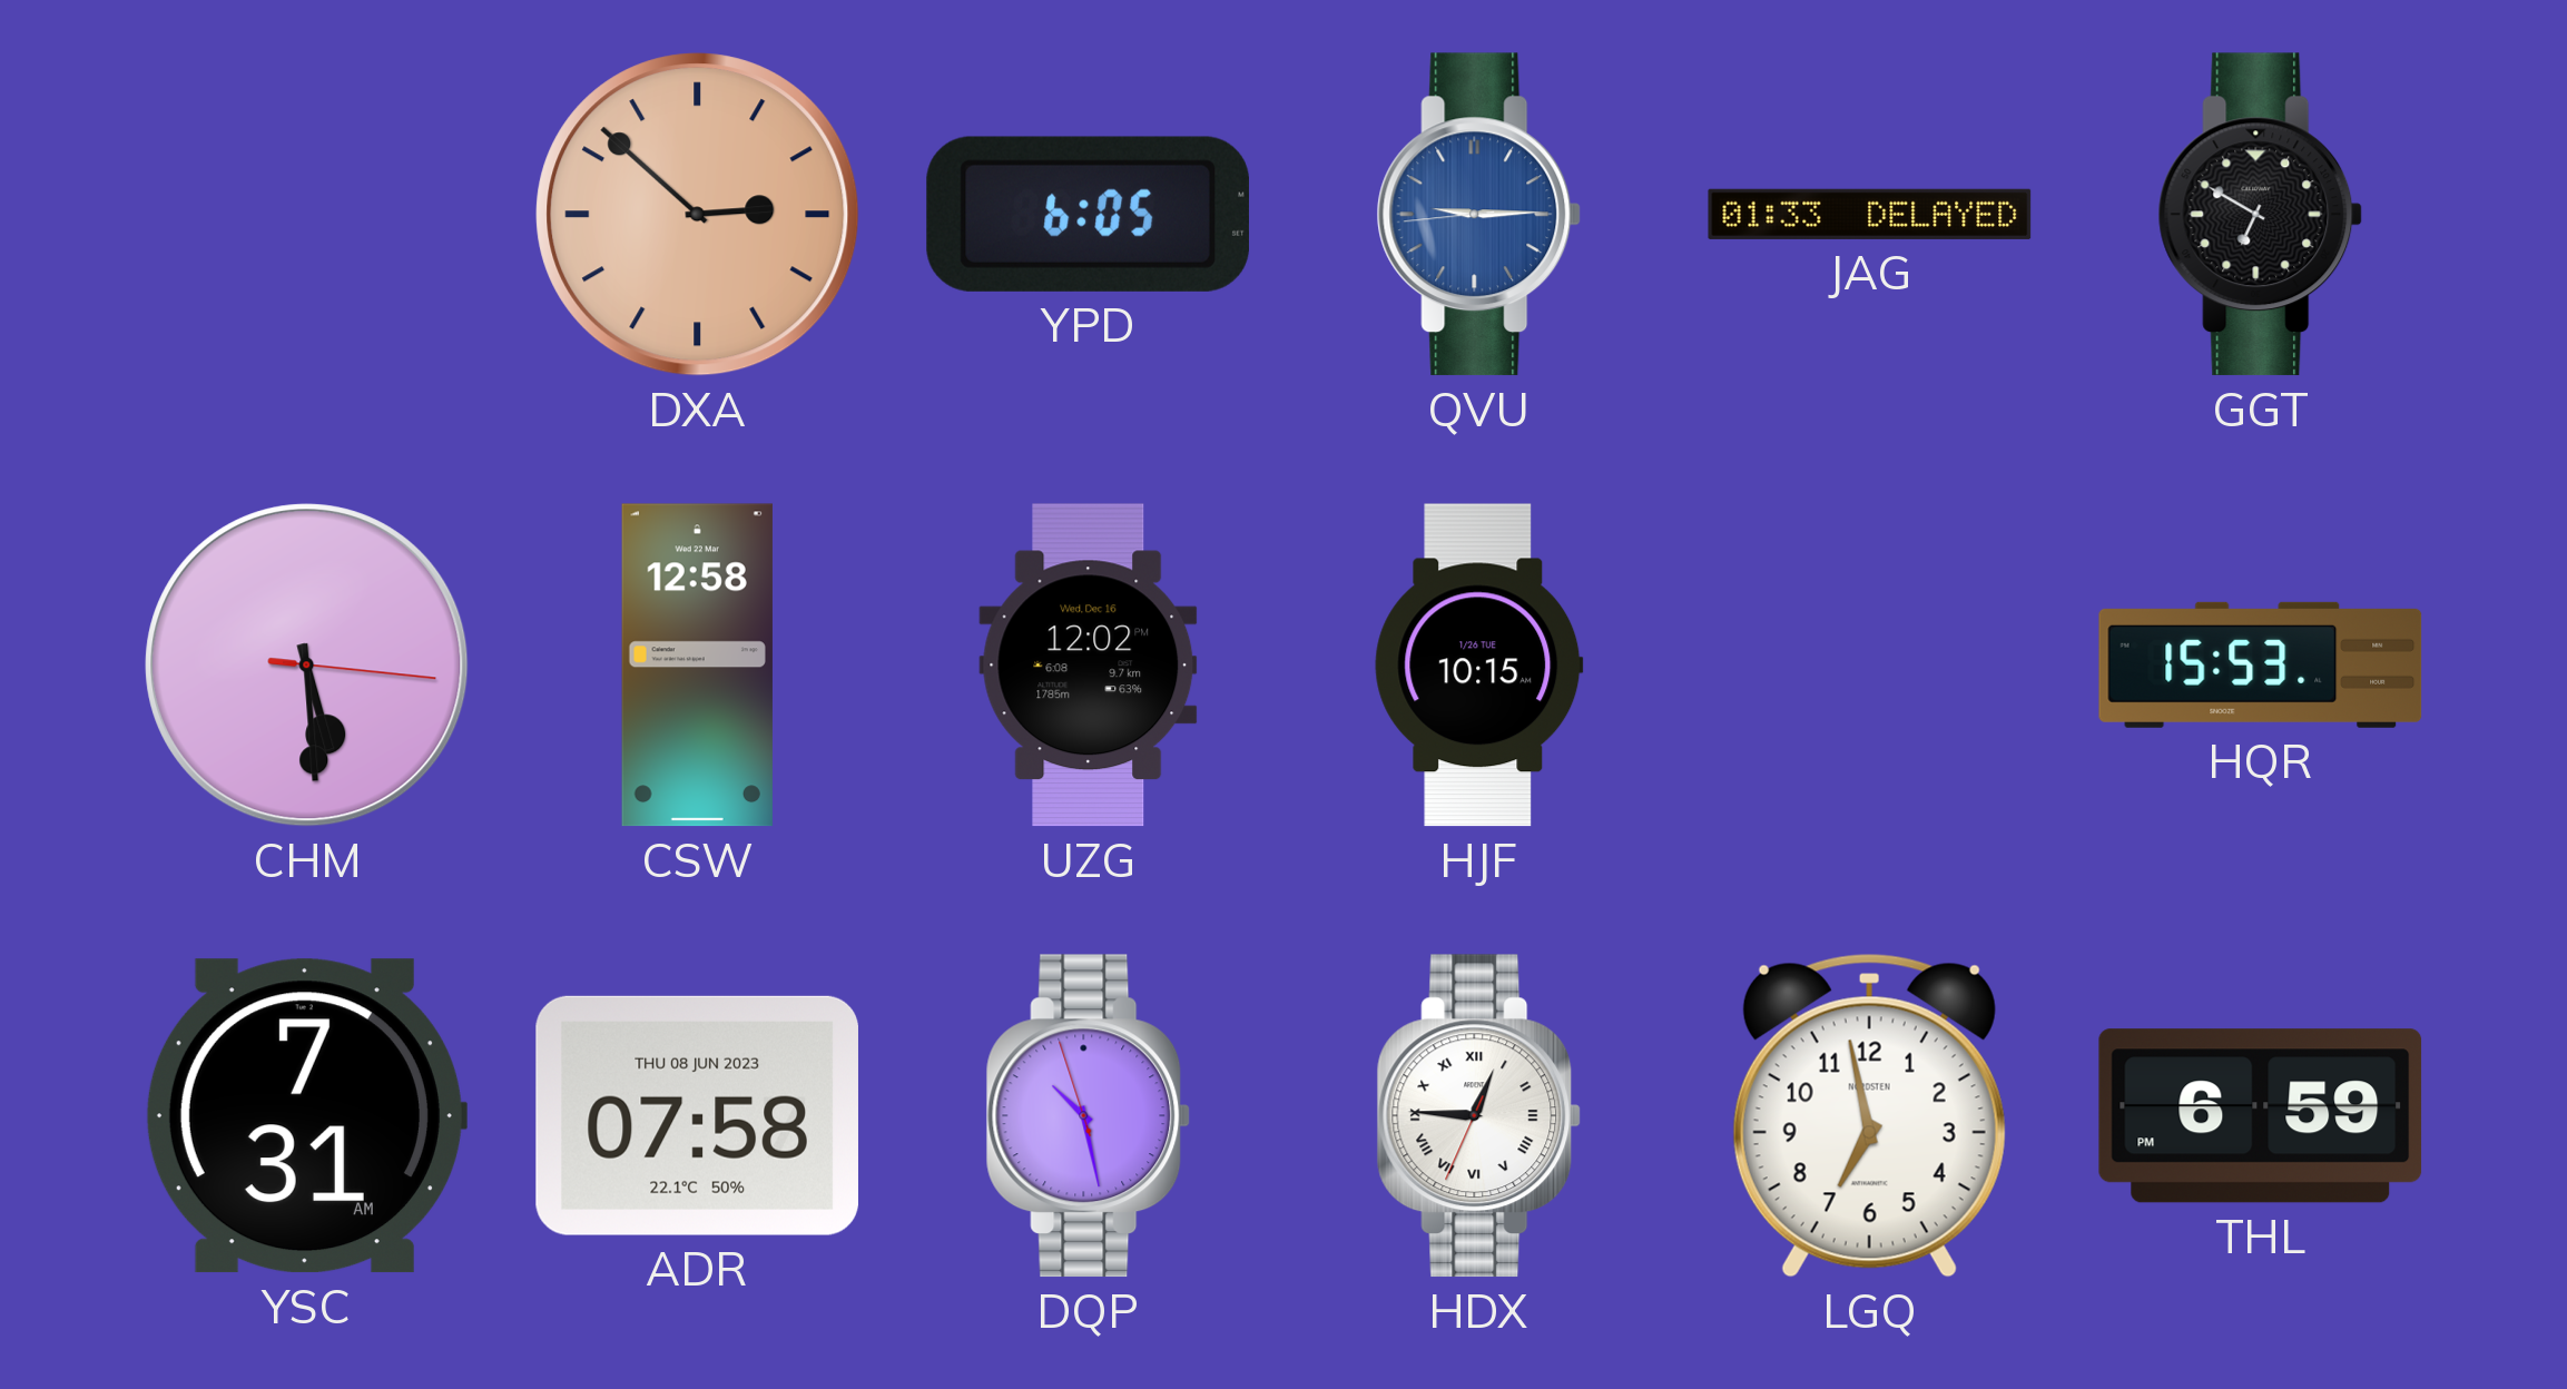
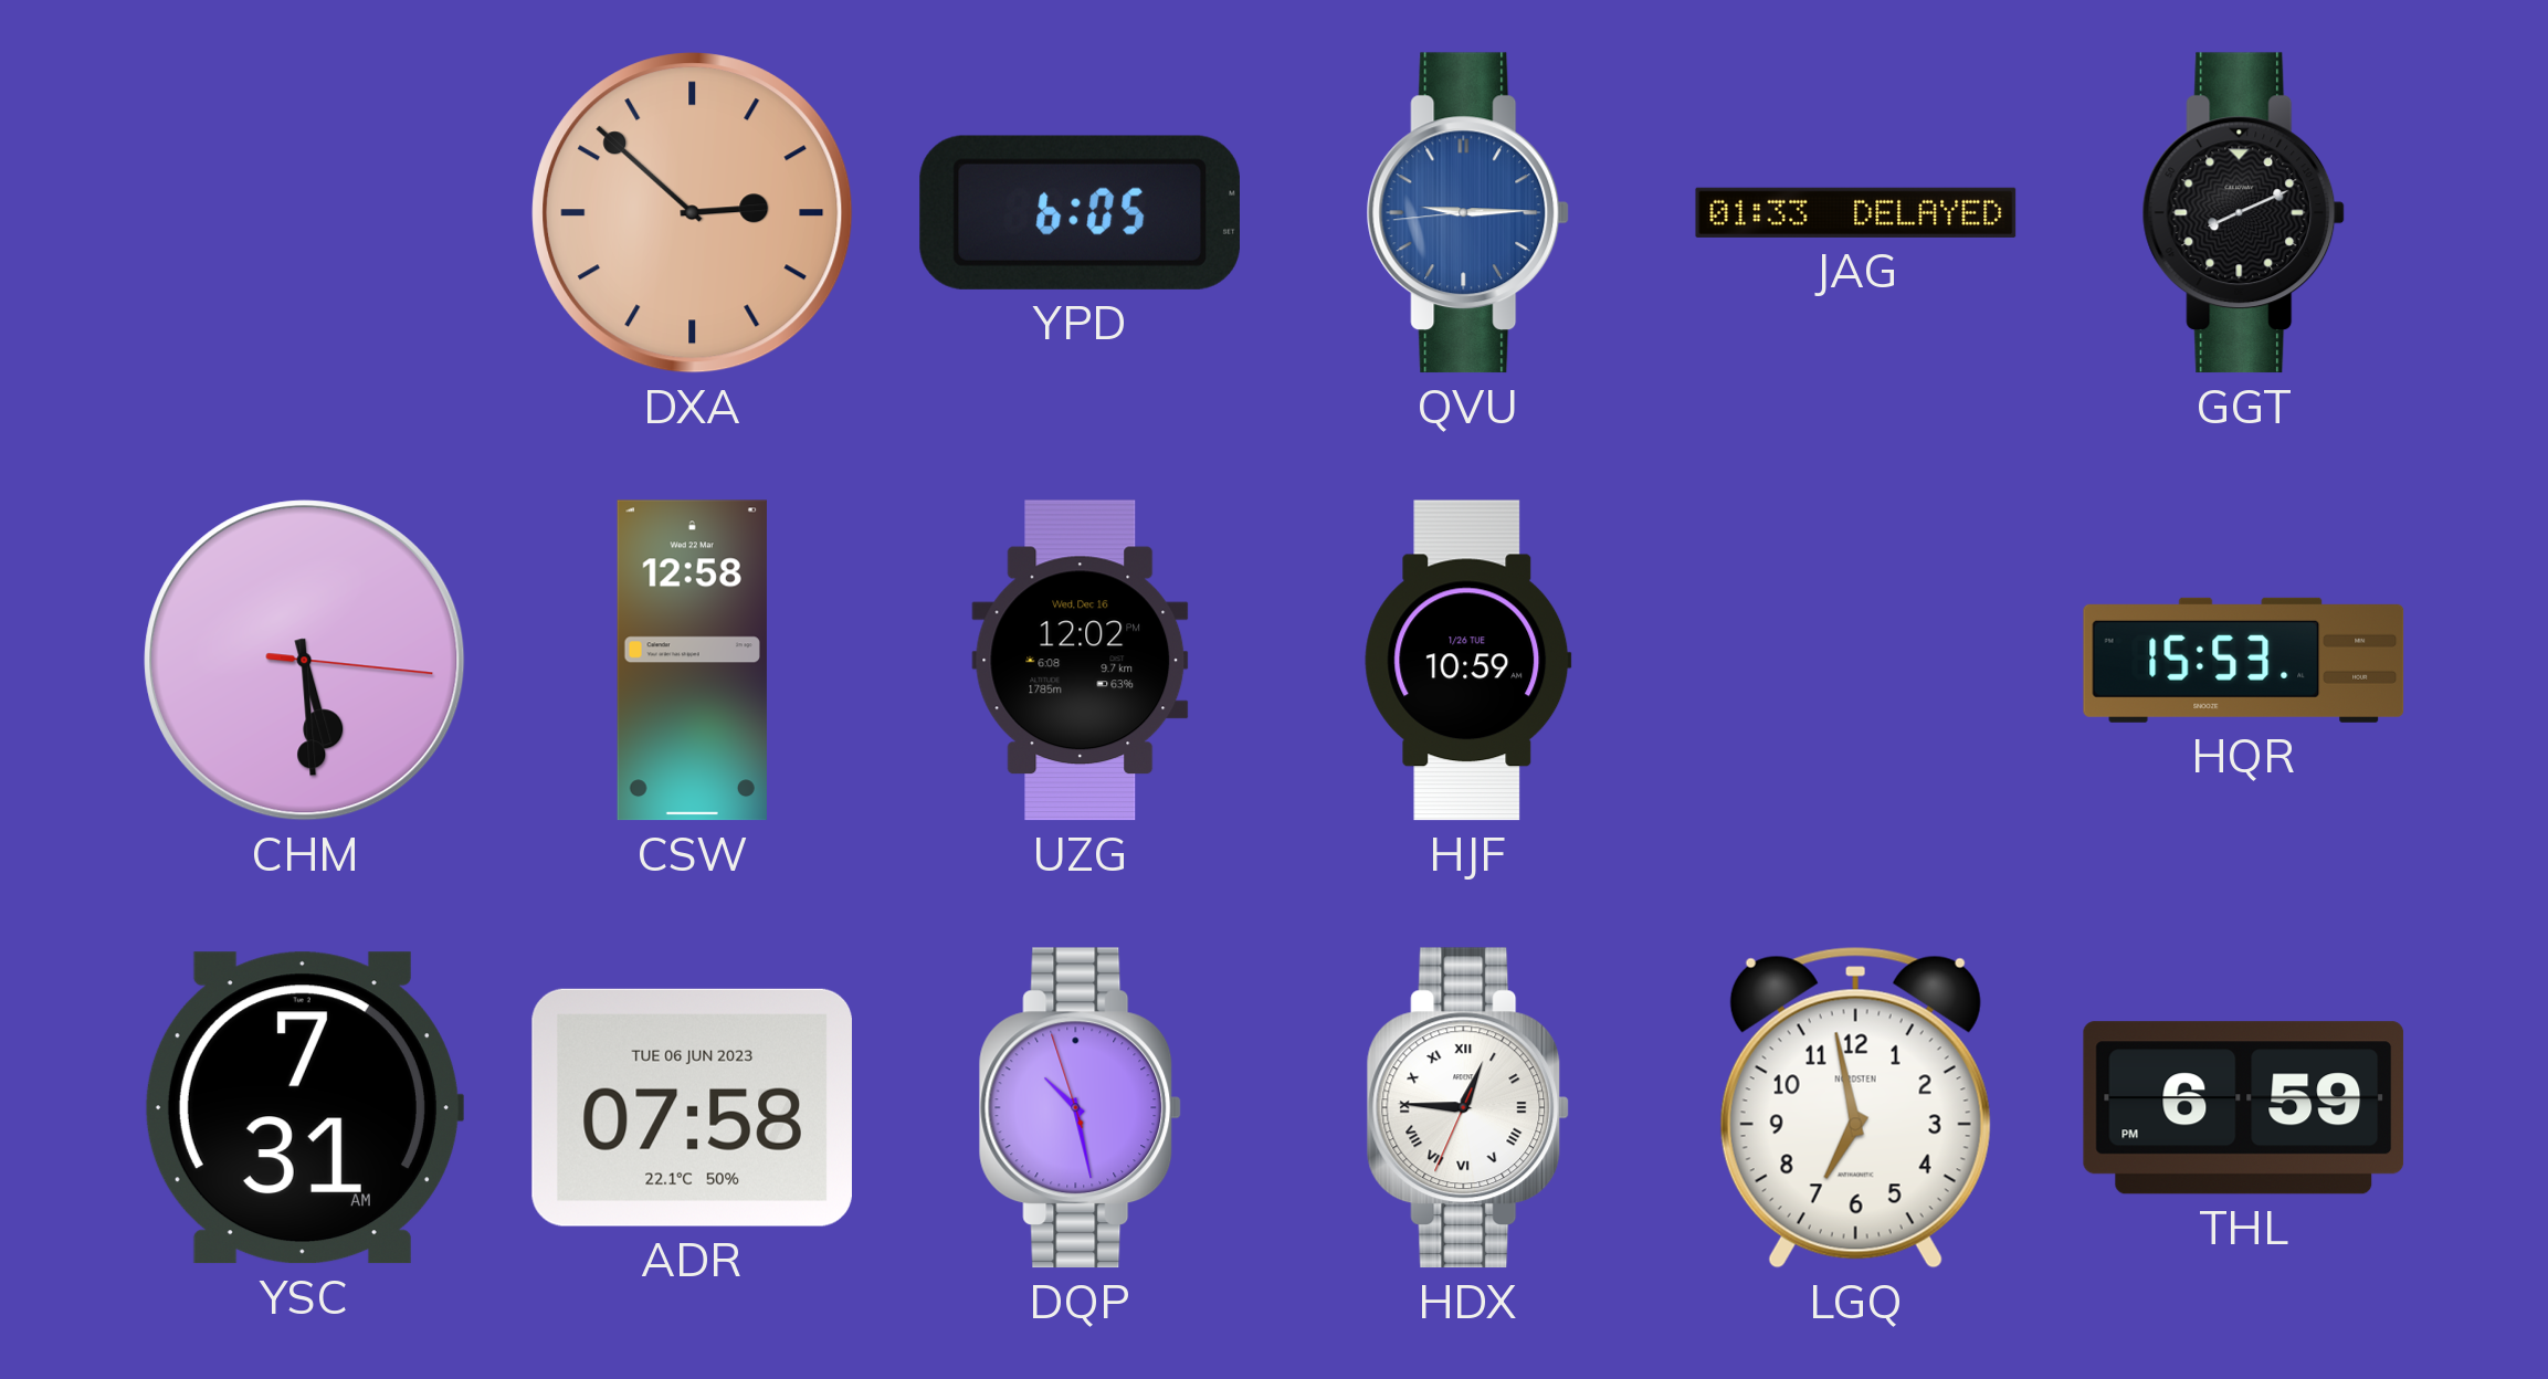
GGT: 6:50 -> 8:11
HJF: 10:15 -> 10:59
ADR date: THU 08 JUN 2023 -> TUE 06 JUN 2023
